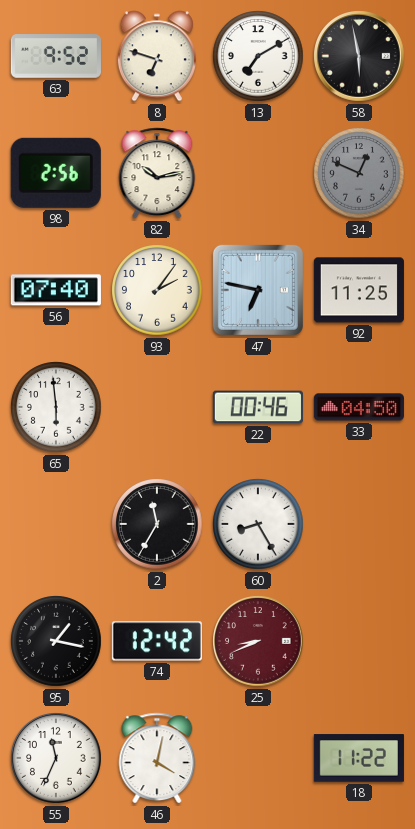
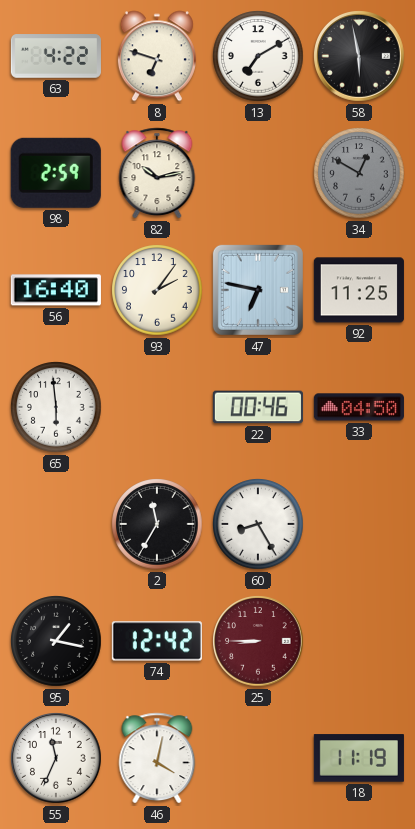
63: 9:52 -> 4:22
98: 2:56 -> 2:59
34: 12:49 -> 12:50
56: 07:40 -> 16:40
25: 8:41 -> 8:45
18: 11:22 -> 11:19
